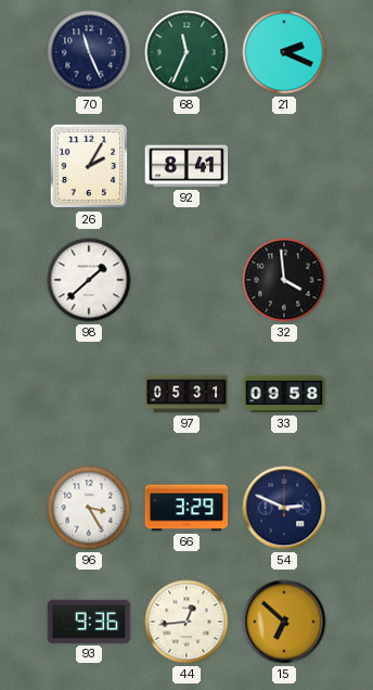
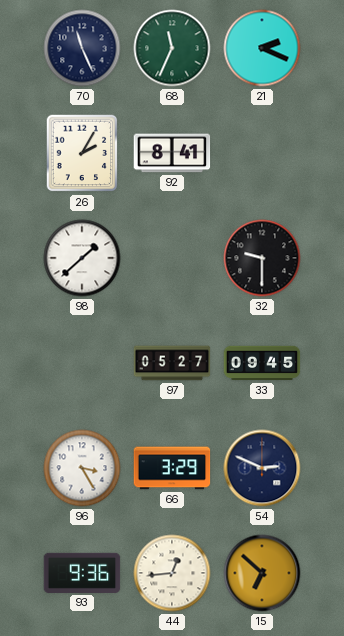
32: 3:59 -> 9:30
97: 05:31 -> 05:27
33: 09:58 -> 09:45
